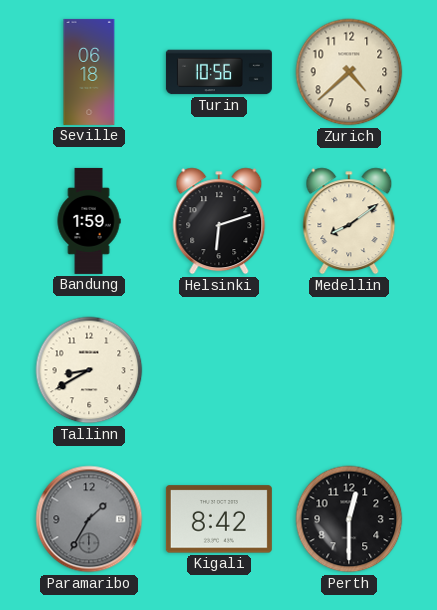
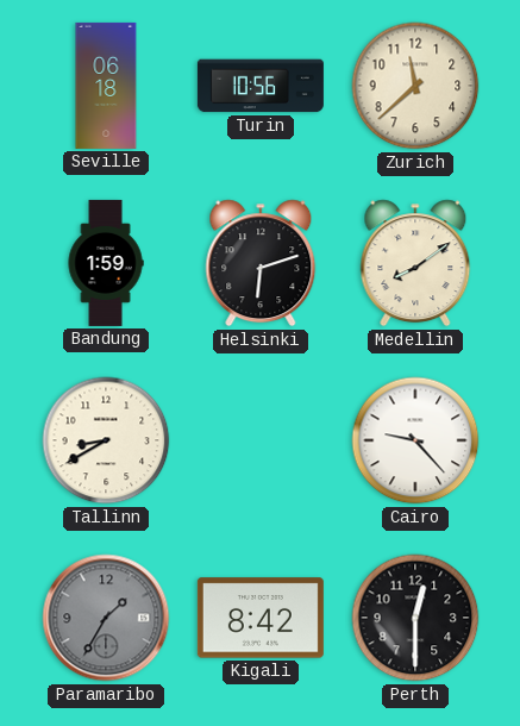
Zurich: 4:38 -> 11:38
Cairo: none -> 9:23
